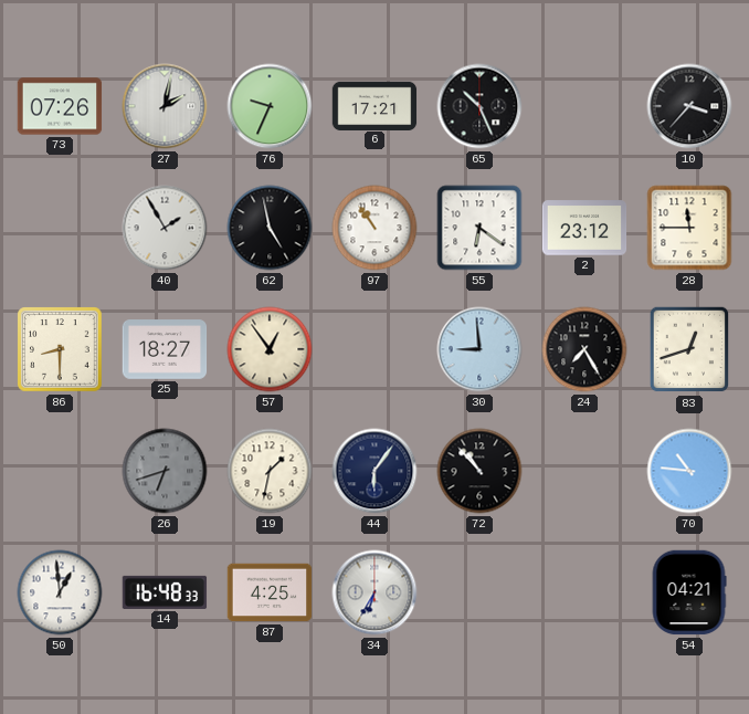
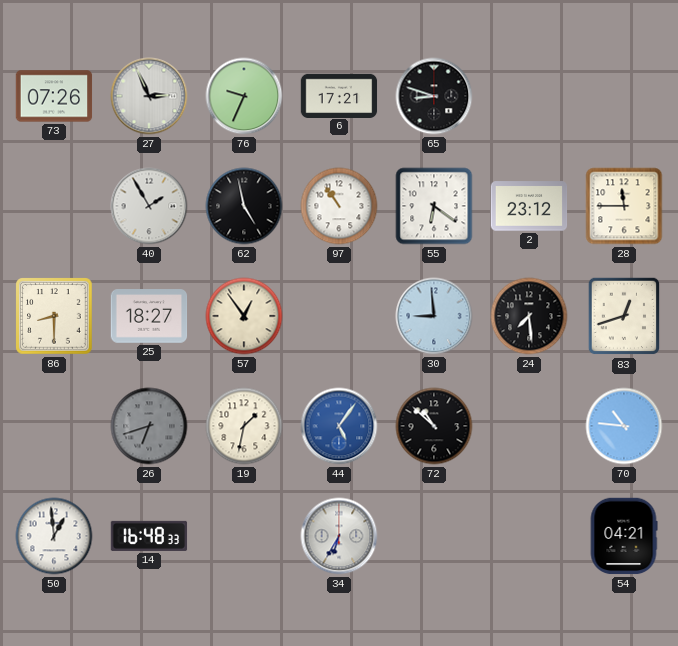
27: 2:02 -> 2:56
65: 10:26 -> 8:48
10: 3:37 -> none
24: 7:25 -> 7:29
44: 6:06 -> 5:06
44 dial: navy -> blue
72: 10:53 -> 10:52
87: 4:25 -> none
